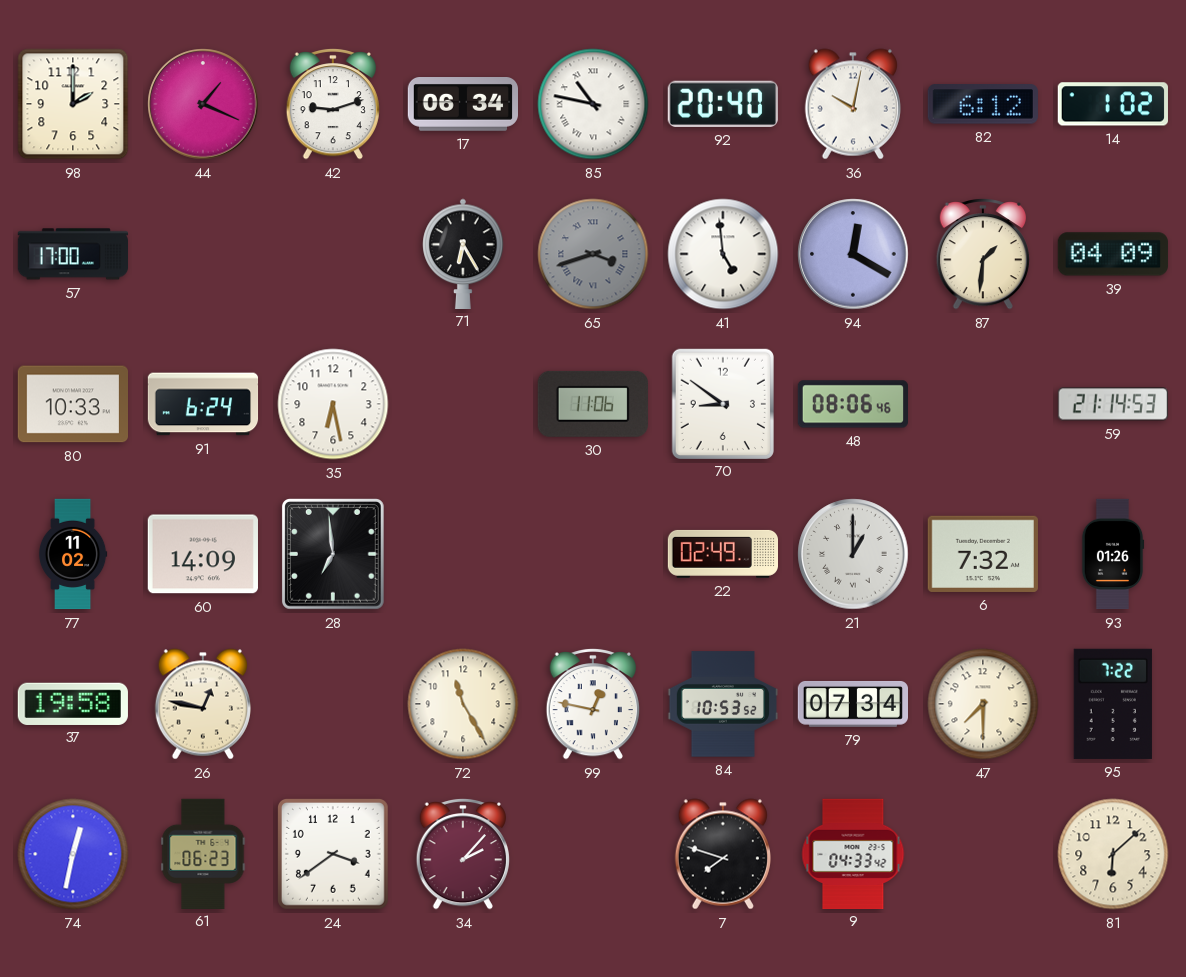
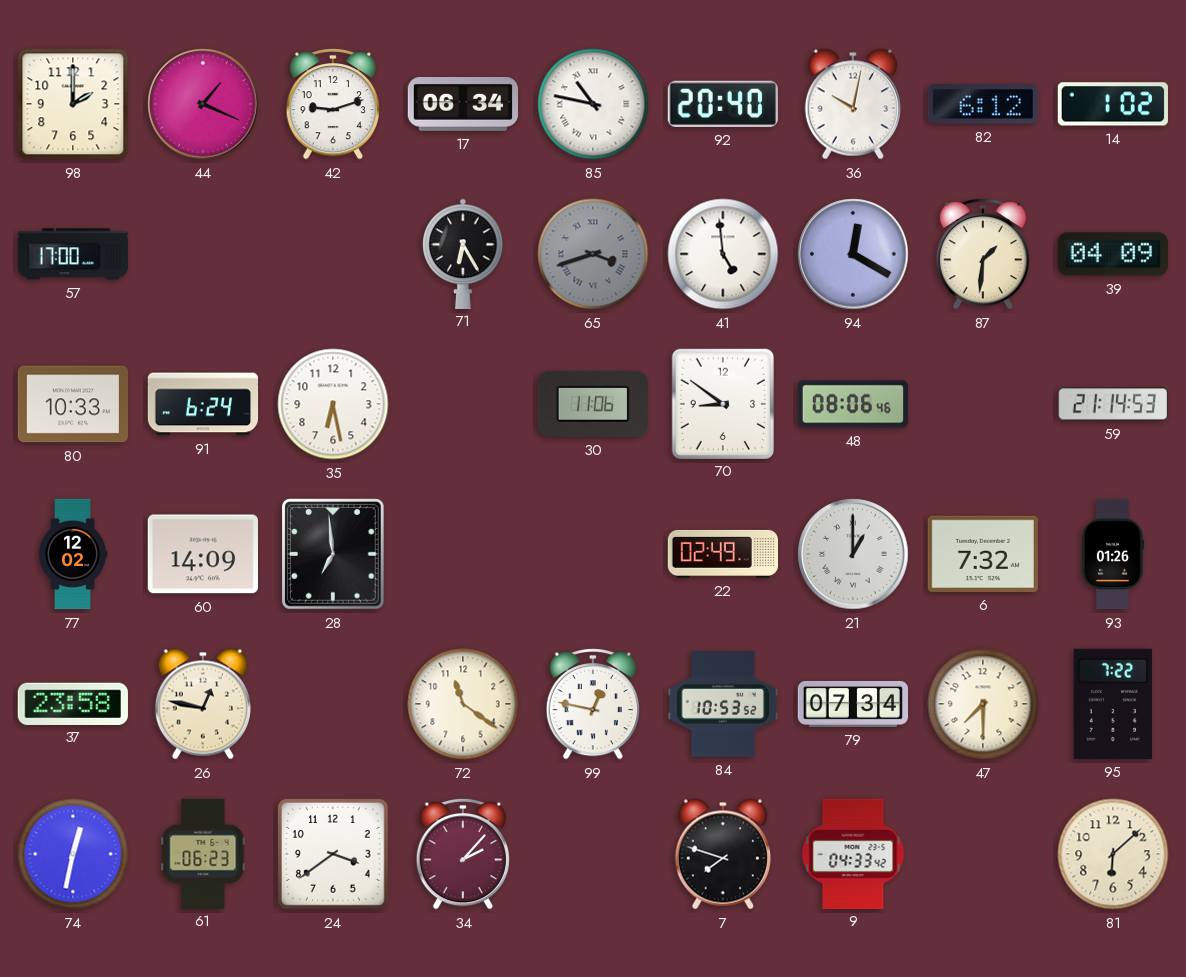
77: 11:02 -> 12:02
37: 19:58 -> 23:58
72: 11:25 -> 11:21
